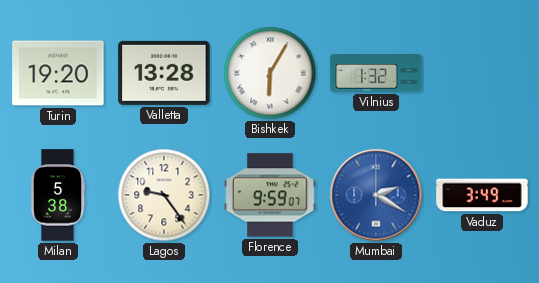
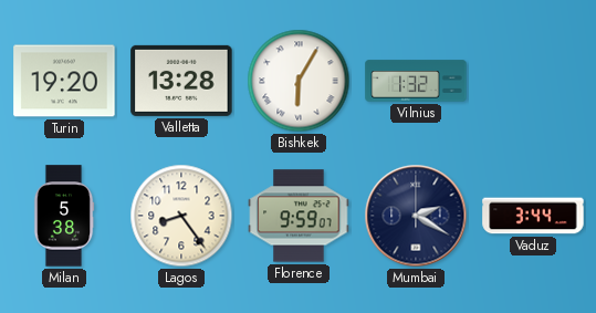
Lagos: 9:24 -> 8:24
Mumbai dial: blue -> navy
Vaduz: 3:49 -> 3:44
